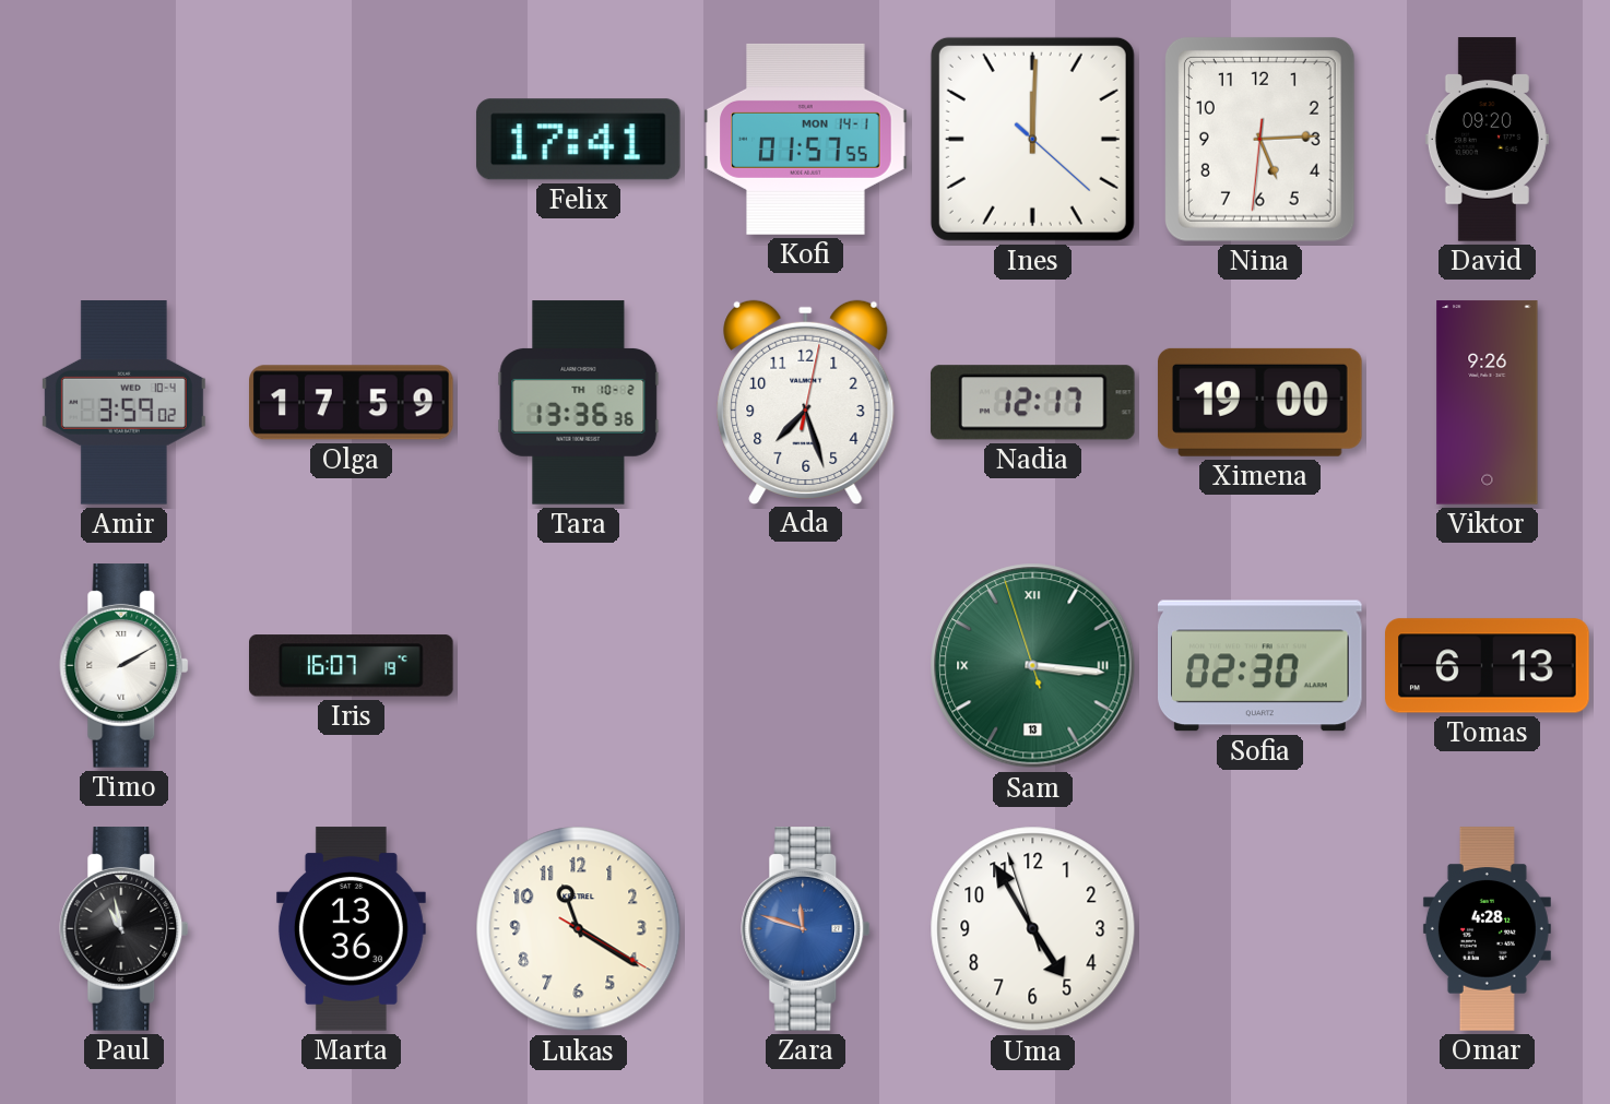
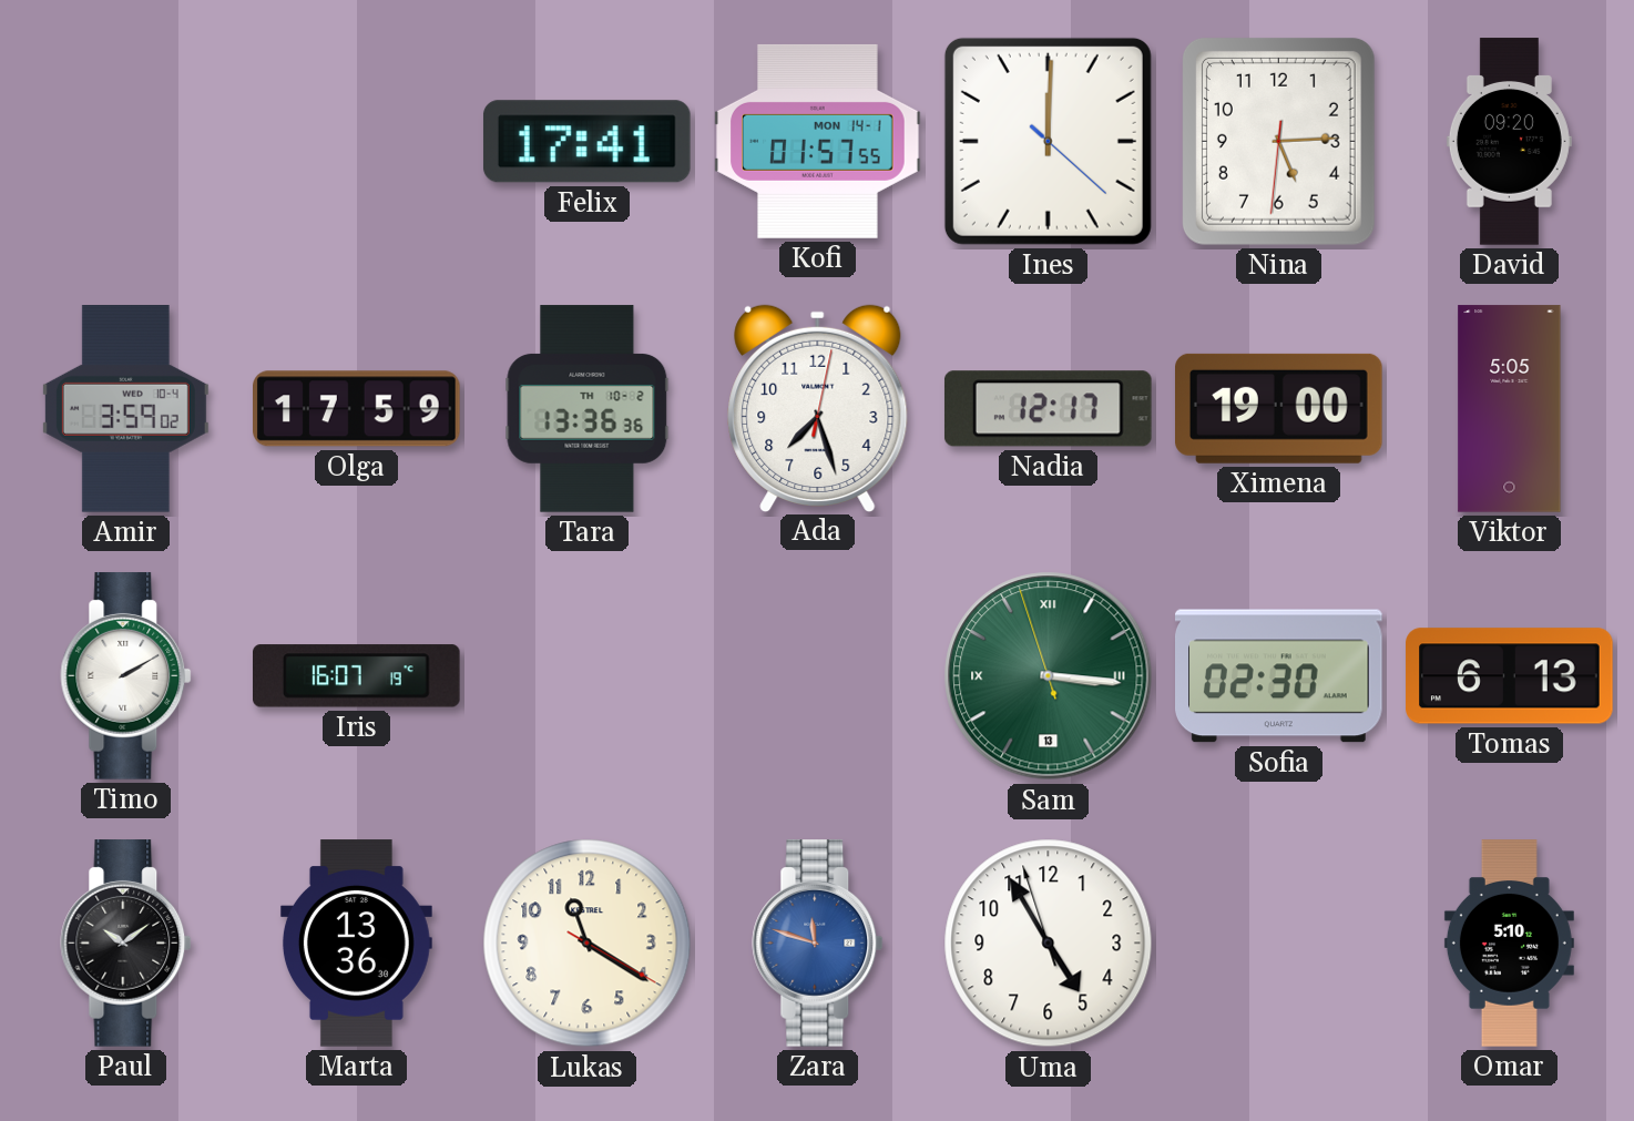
Viktor: 9:26 -> 5:05
Paul: 10:58 -> 10:09
Omar: 4:28 -> 5:10
